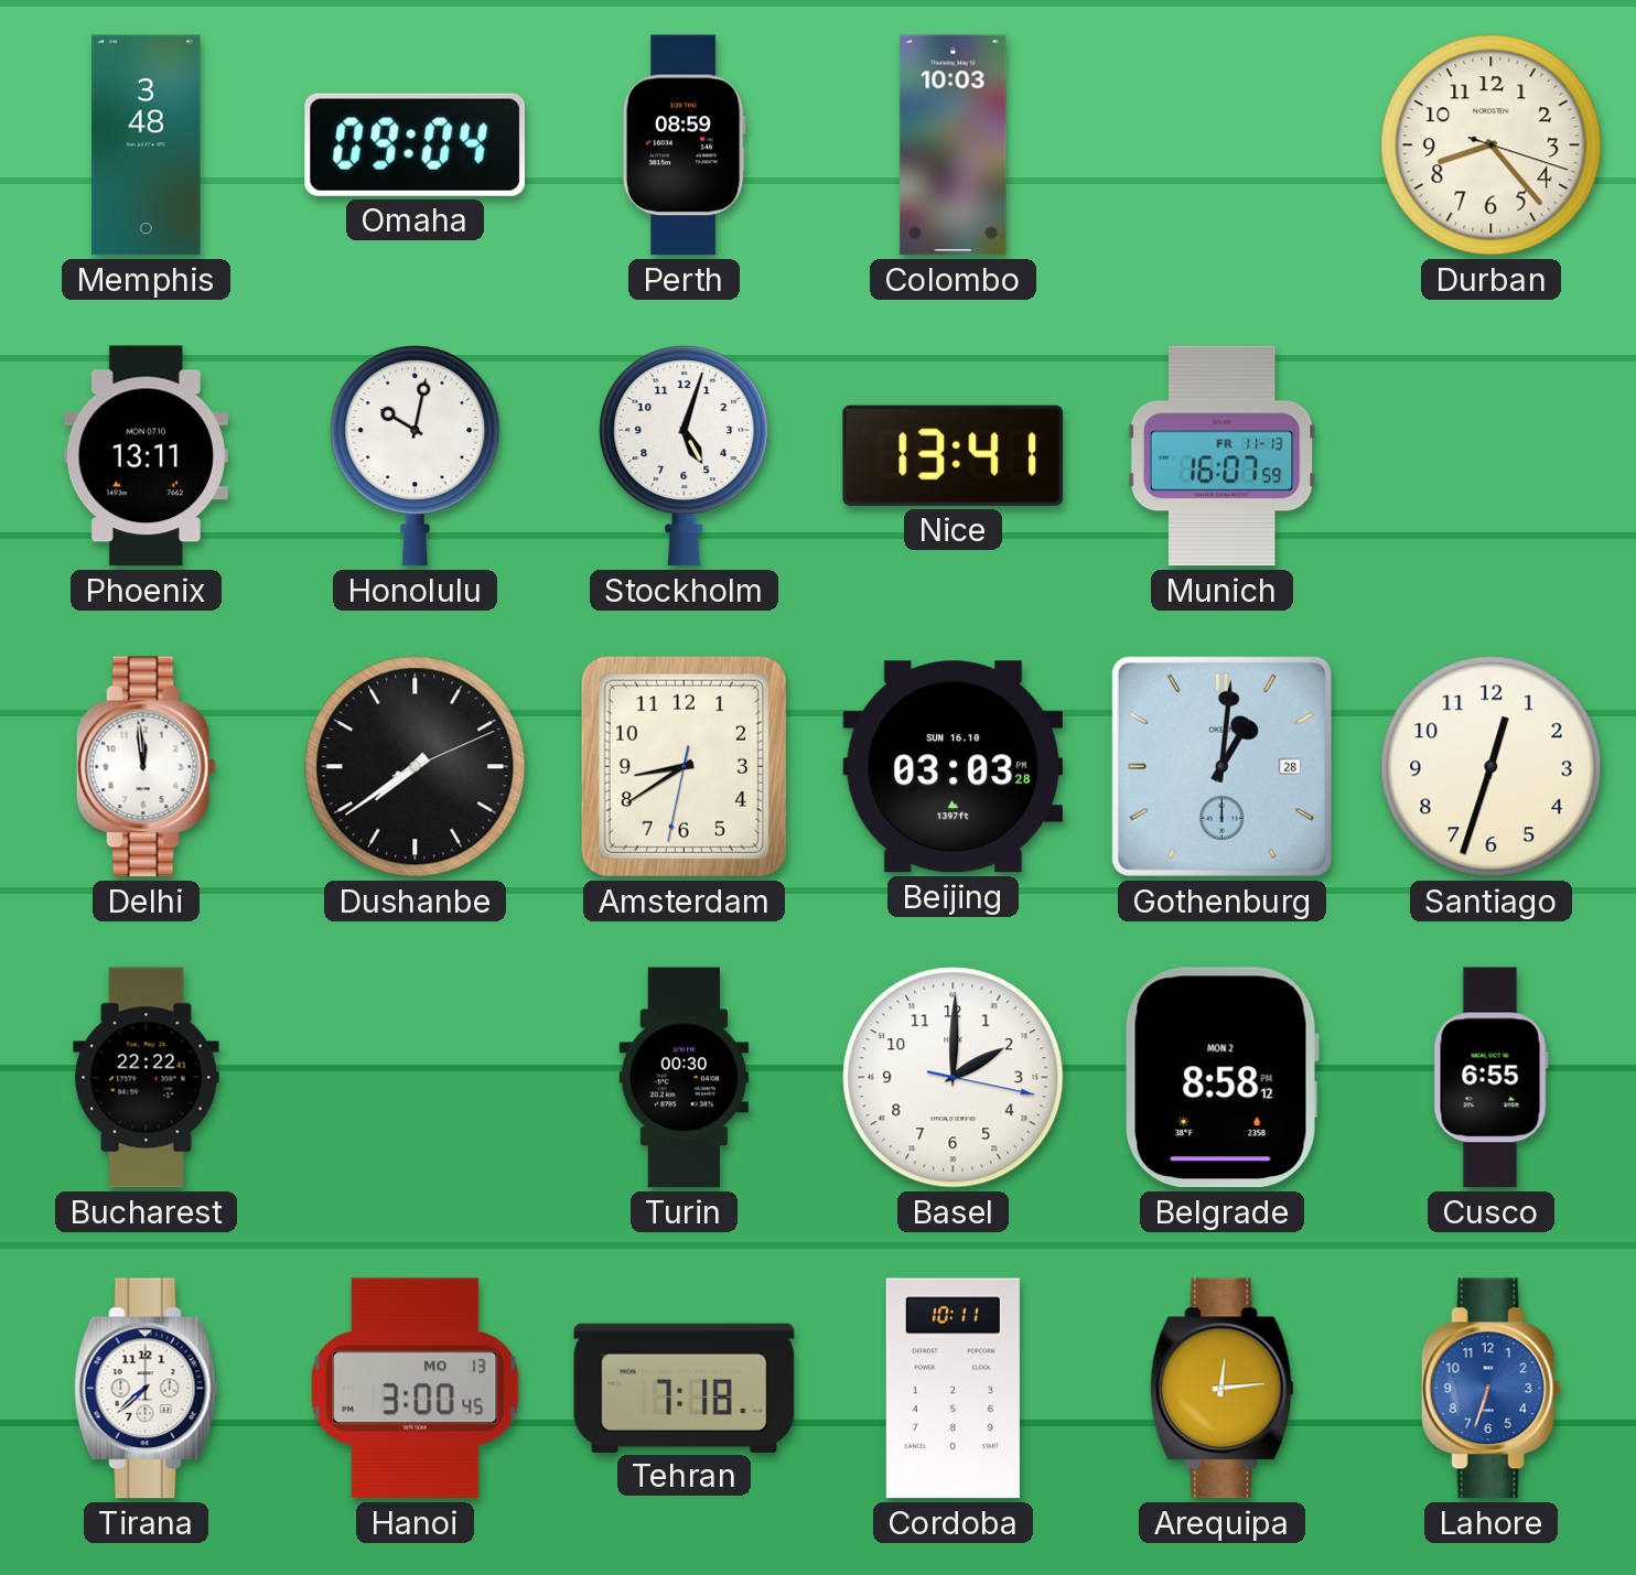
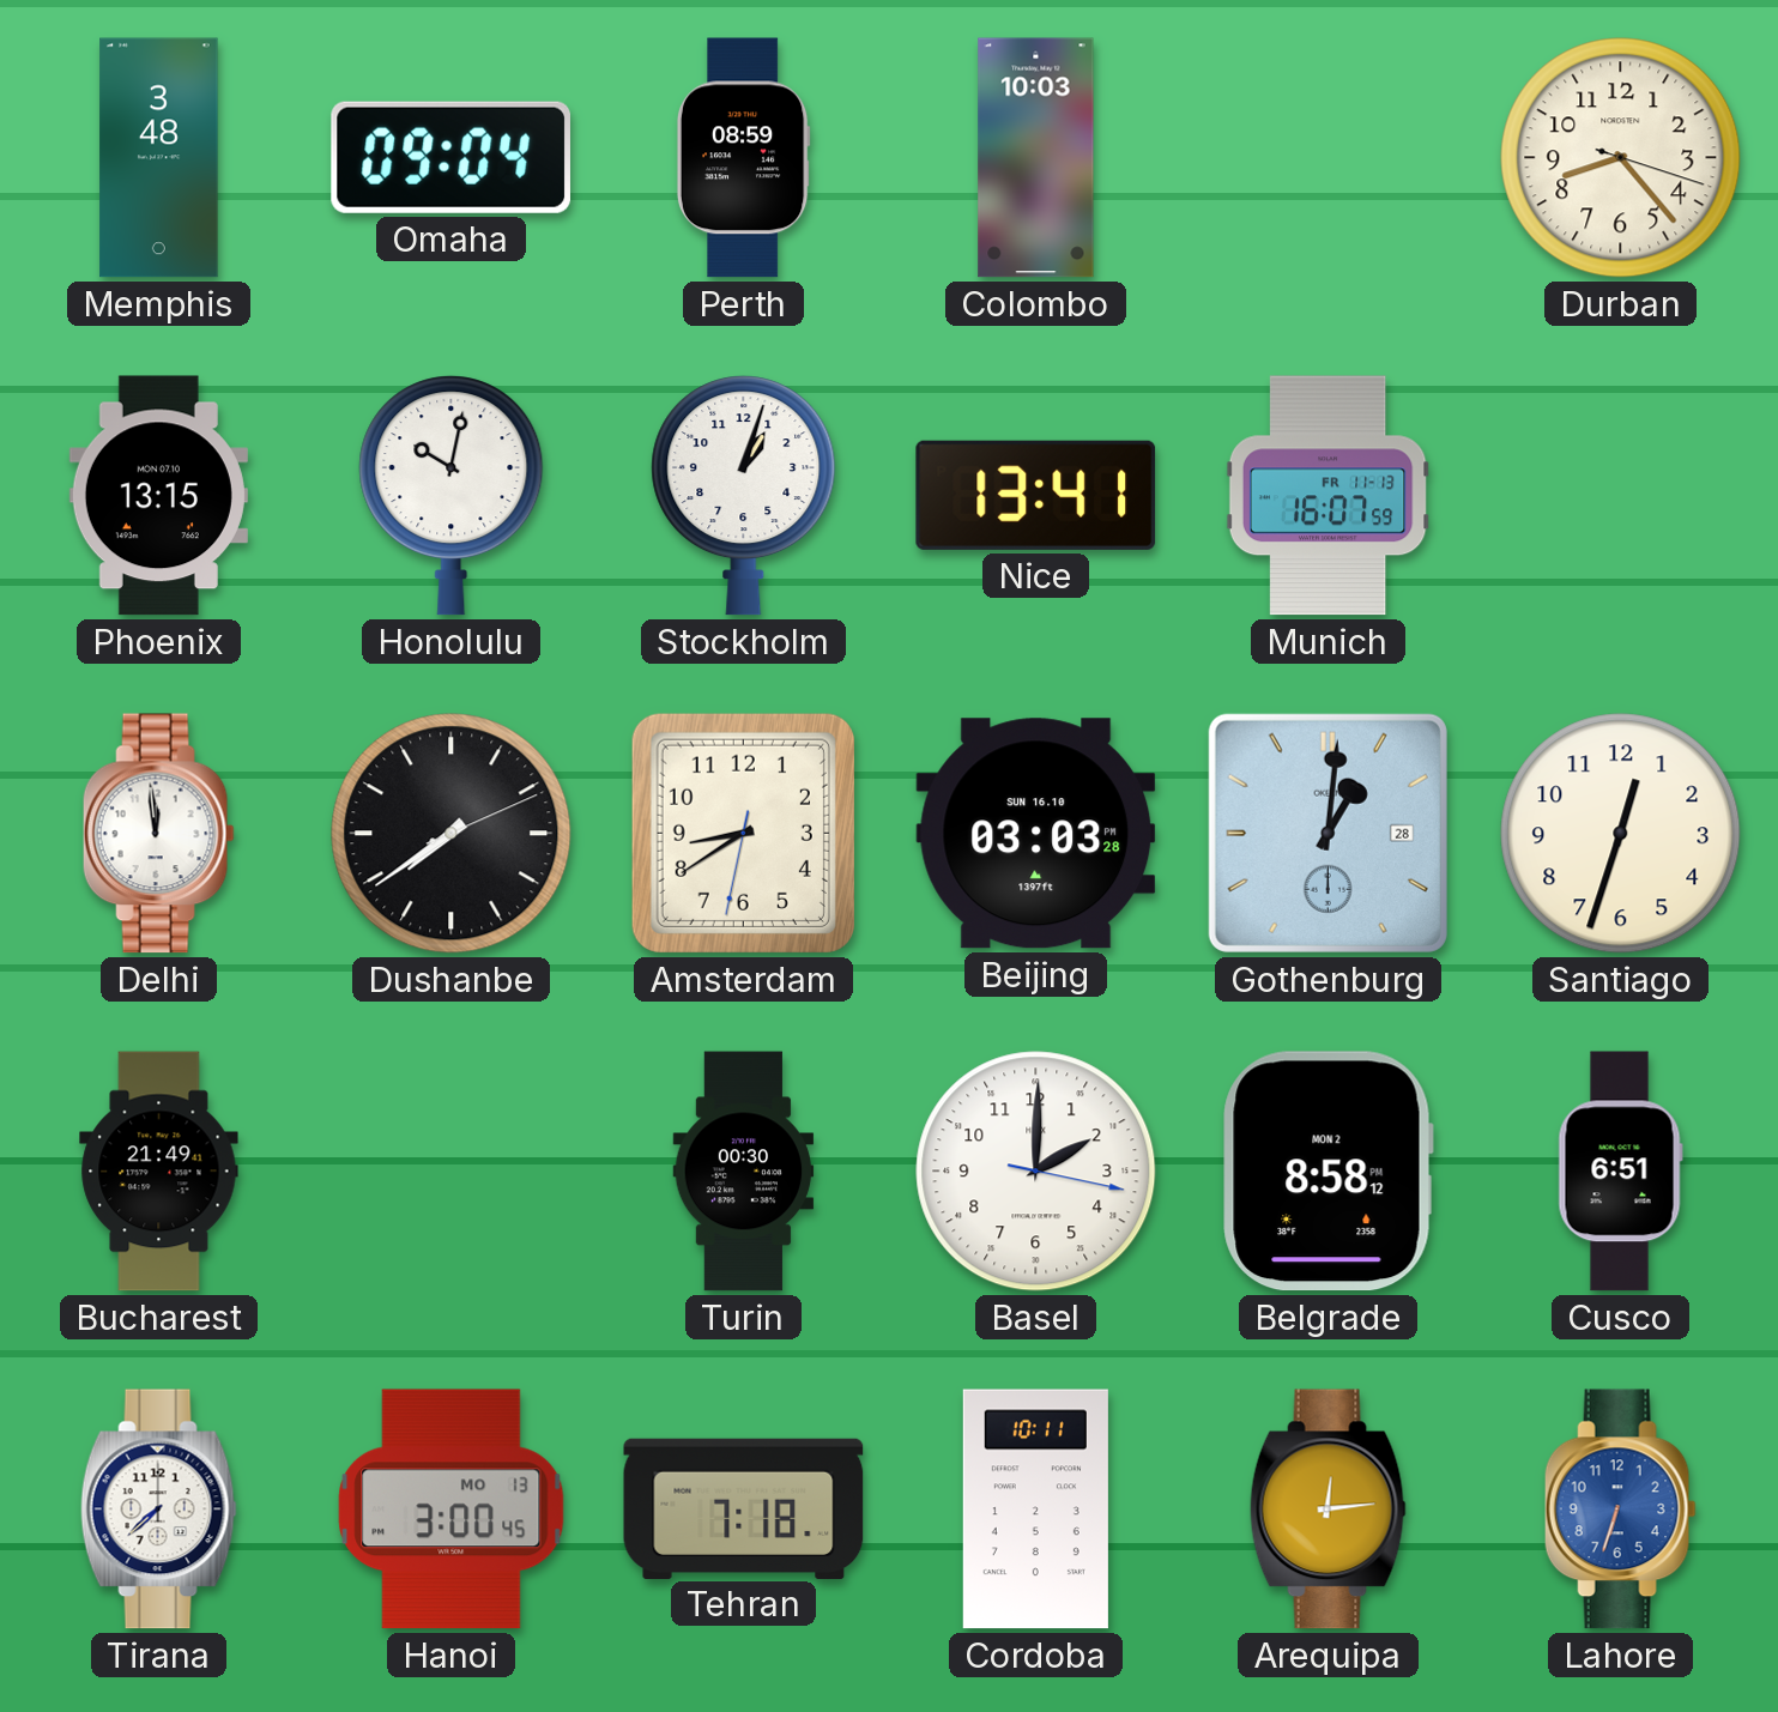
Phoenix: 13:11 -> 13:15
Stockholm: 5:03 -> 1:03
Bucharest: 22:22 -> 21:49
Cusco: 6:55 -> 6:51
